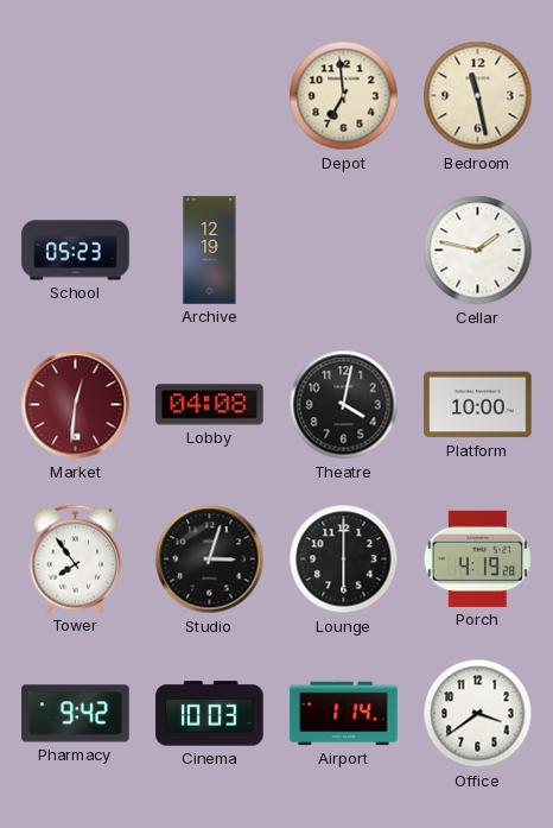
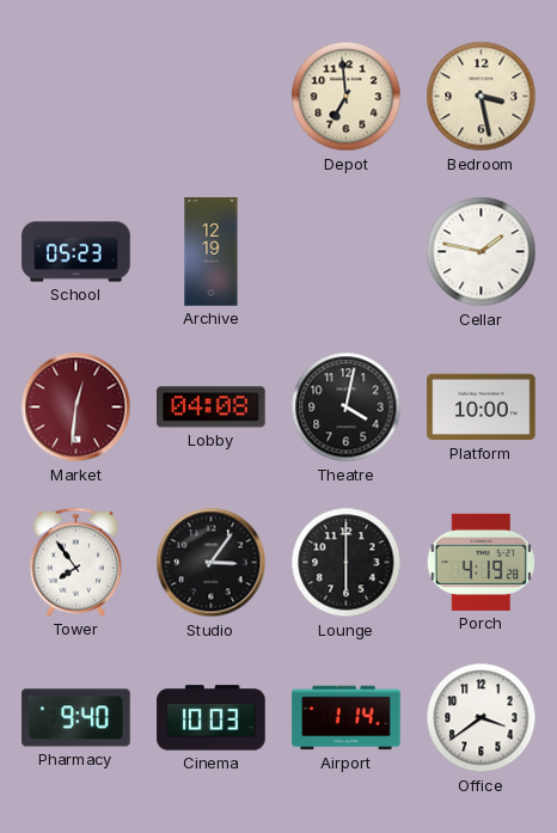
Bedroom: 11:28 -> 3:28
Studio: 3:03 -> 3:06
Pharmacy: 9:42 -> 9:40
